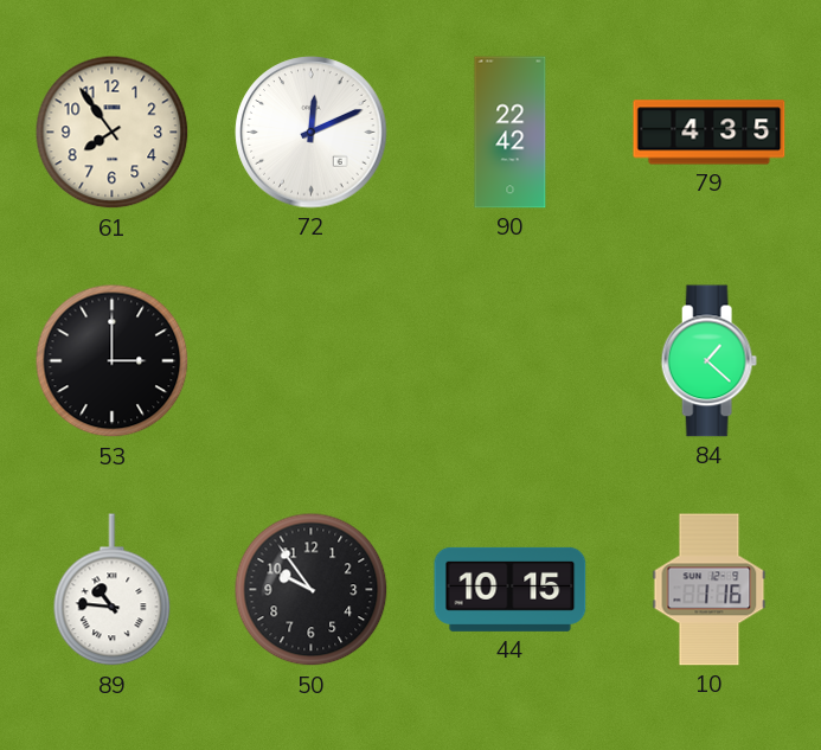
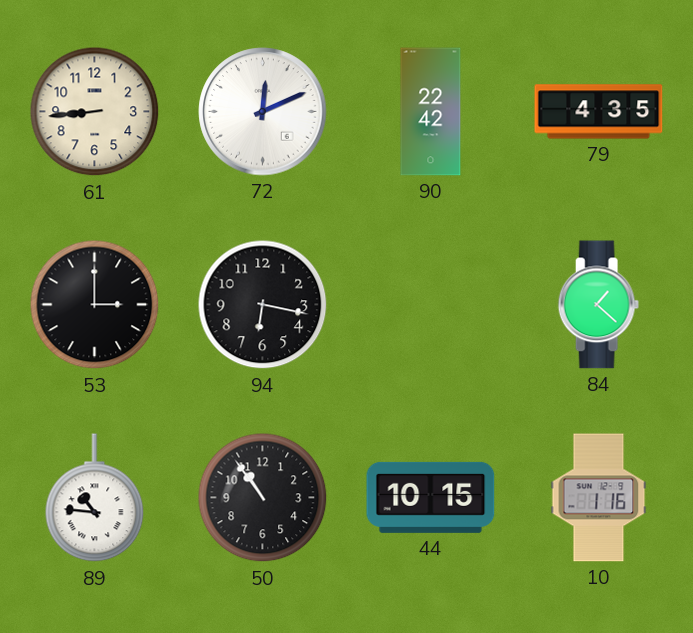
61: 7:54 -> 8:44
94: none -> 6:17
50: 9:54 -> 10:54
